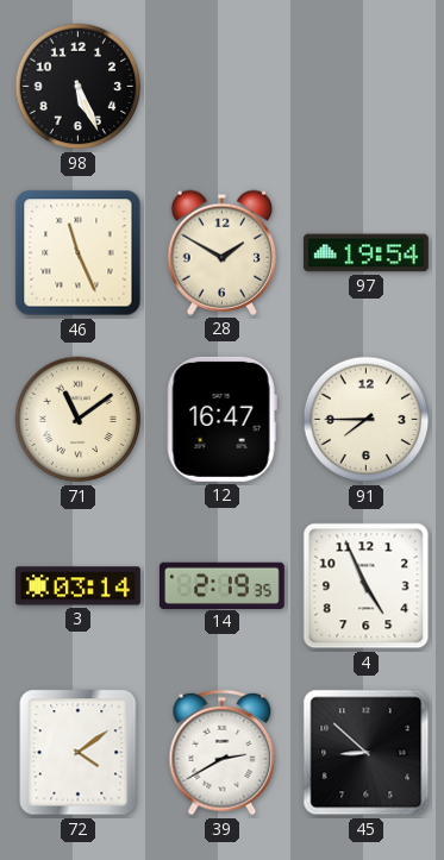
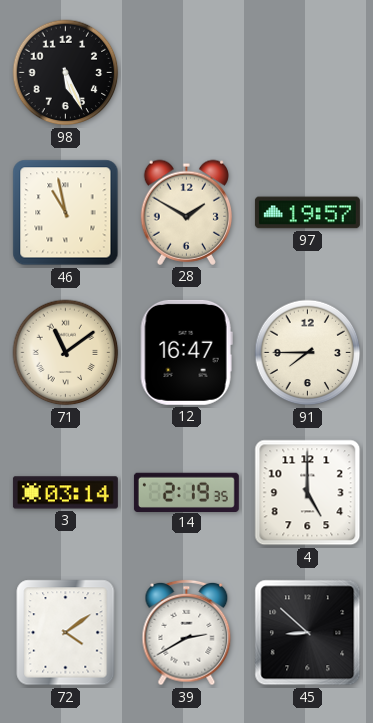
46: 11:26 -> 10:58
97: 19:54 -> 19:57
4: 4:56 -> 5:00
